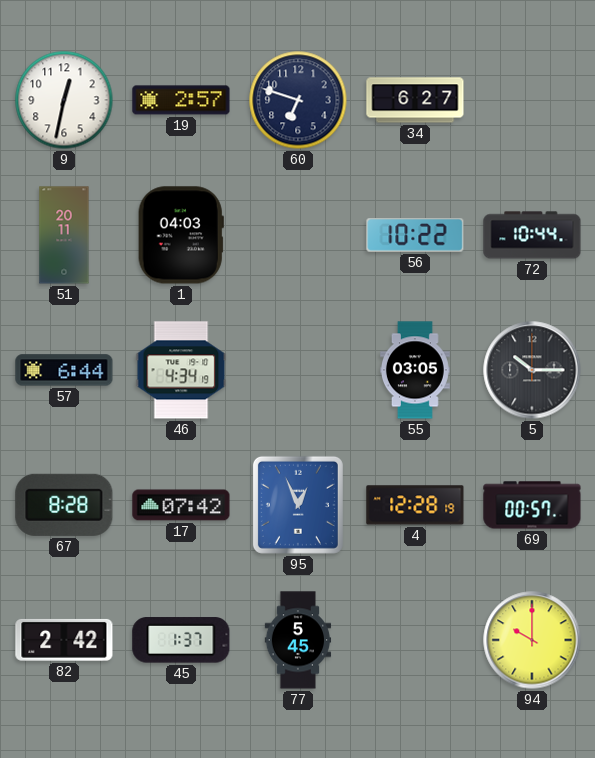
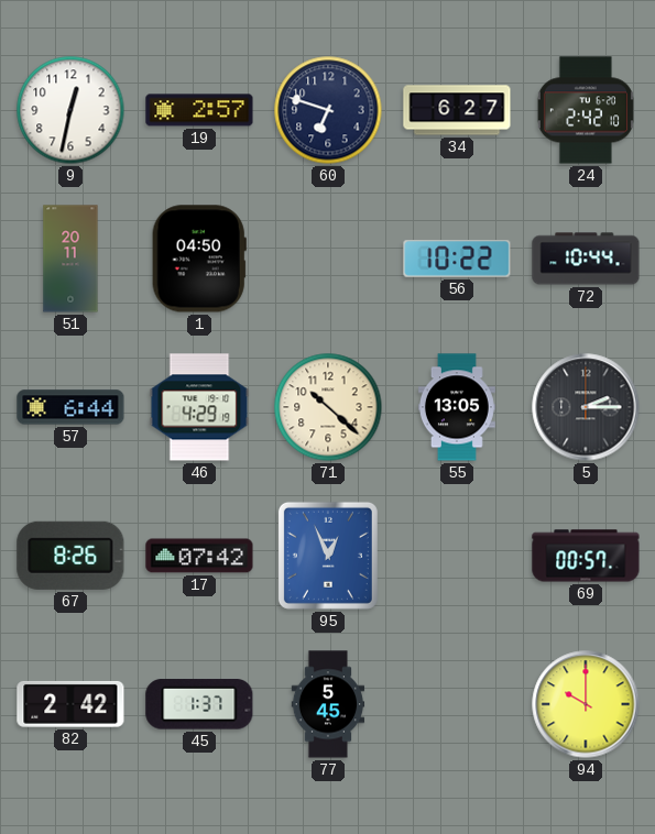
24: none -> 2:42
1: 04:03 -> 04:50
46: 4:34 -> 4:29
71: none -> 10:22
55: 03:05 -> 13:05
5: 10:15 -> 2:15
67: 8:28 -> 8:26
4: 12:28 -> none
